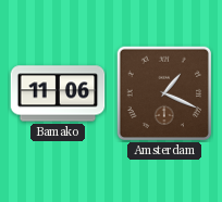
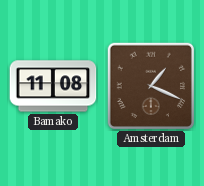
Bamako: 11:06 -> 11:08
